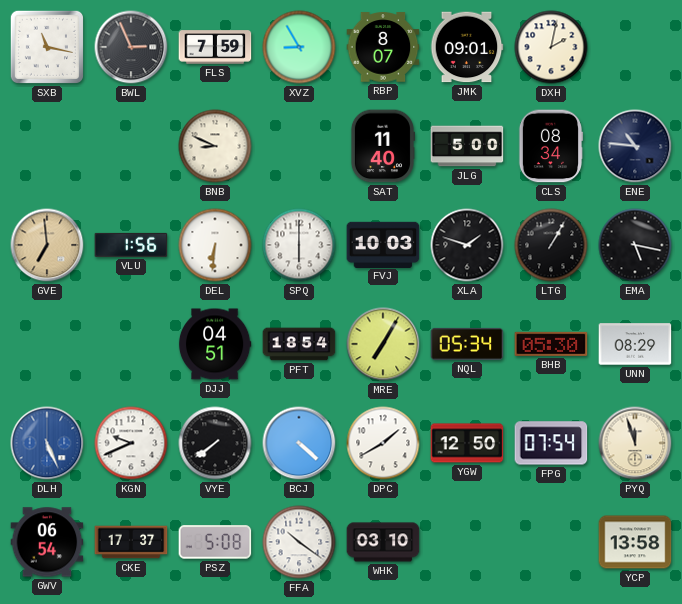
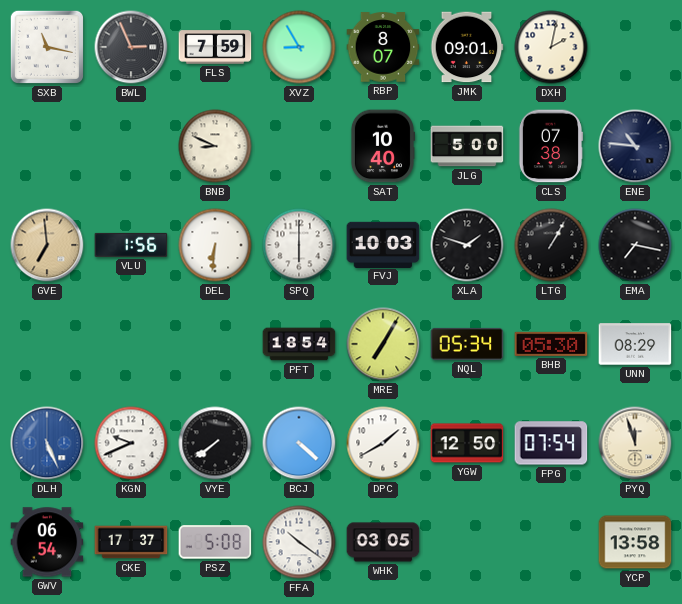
SAT: 11:40 -> 10:40
CLS: 08:34 -> 07:38
EMA: 5:17 -> 7:17
DJJ: 04:51 -> none
WHK: 03:10 -> 03:05
